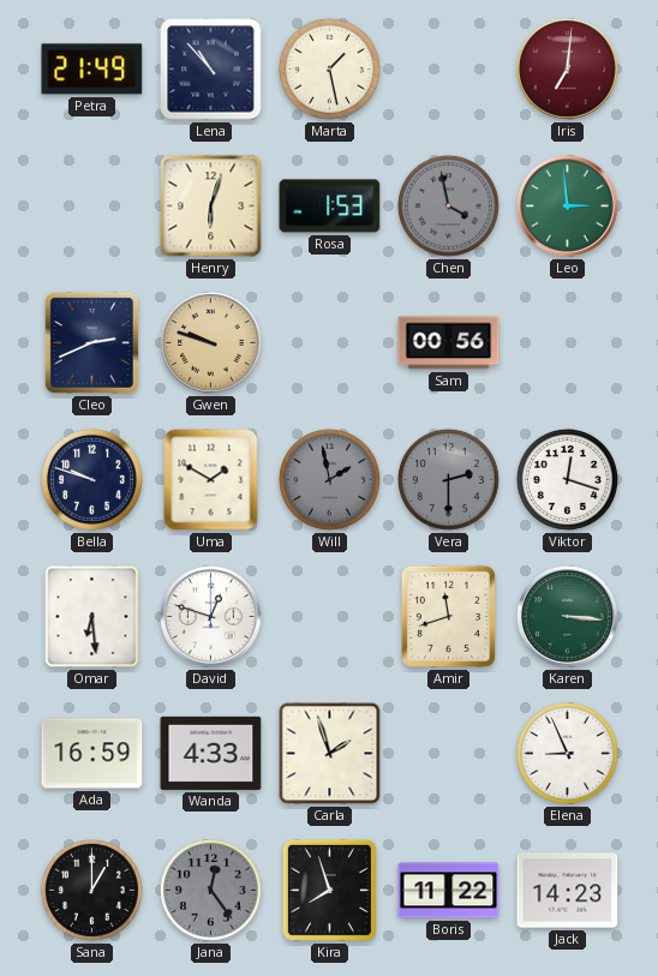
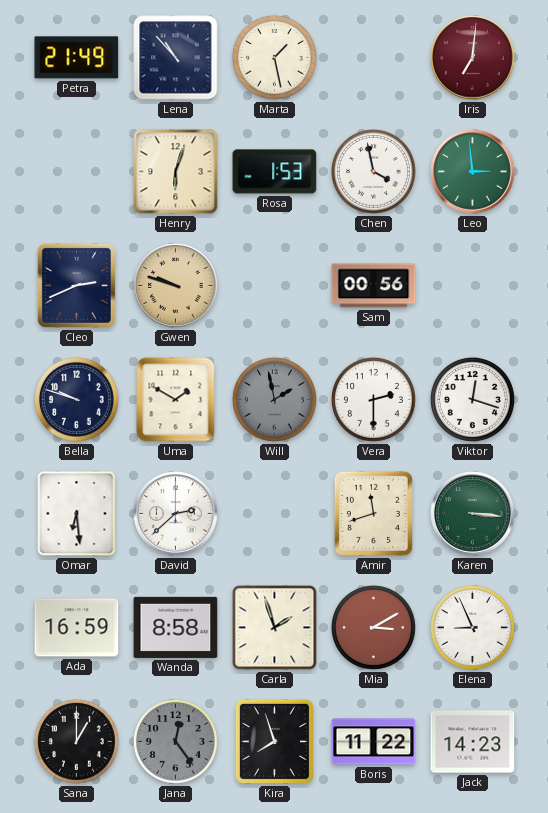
Chen dial: grey -> white
Vera dial: grey -> white
David: 12:48 -> 2:38
Wanda: 4:33 -> 8:58
Mia: none -> 3:10
